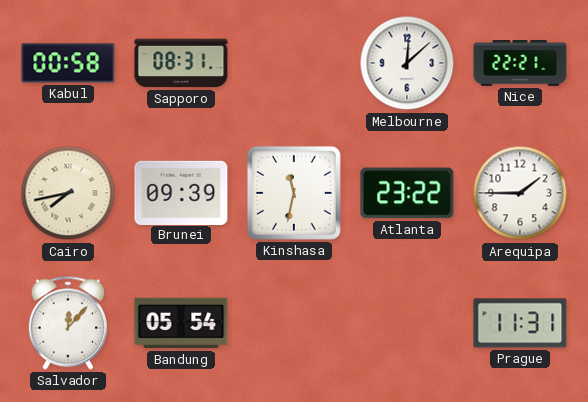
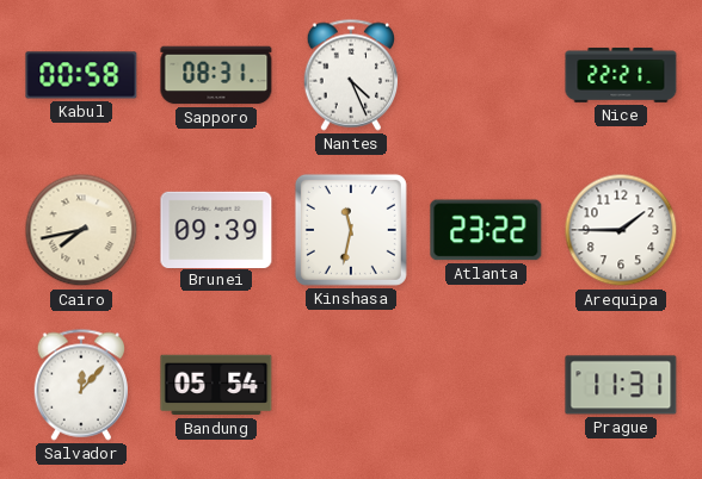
Nantes: none -> 4:26
Melbourne: 12:08 -> none
